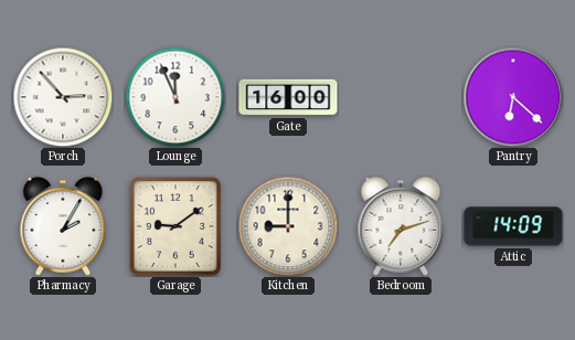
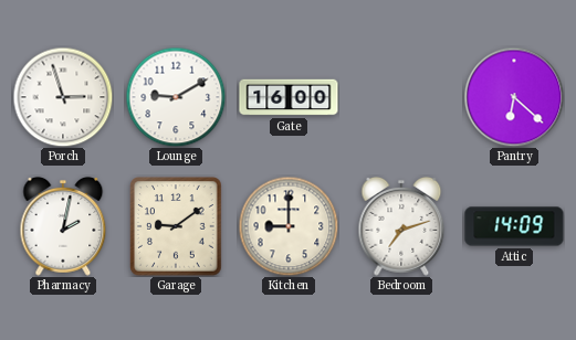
Porch: 2:53 -> 2:57
Lounge: 11:56 -> 9:10
Pharmacy: 2:05 -> 2:02
